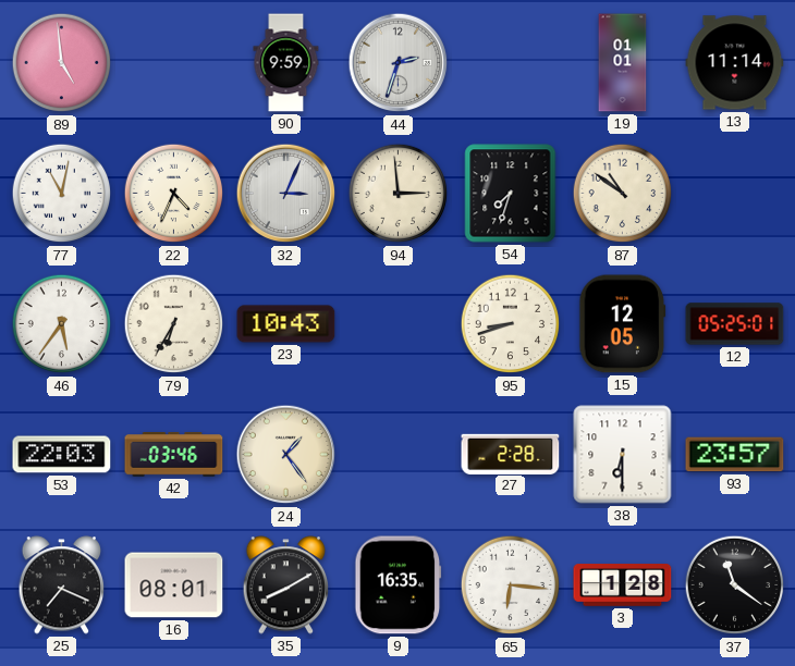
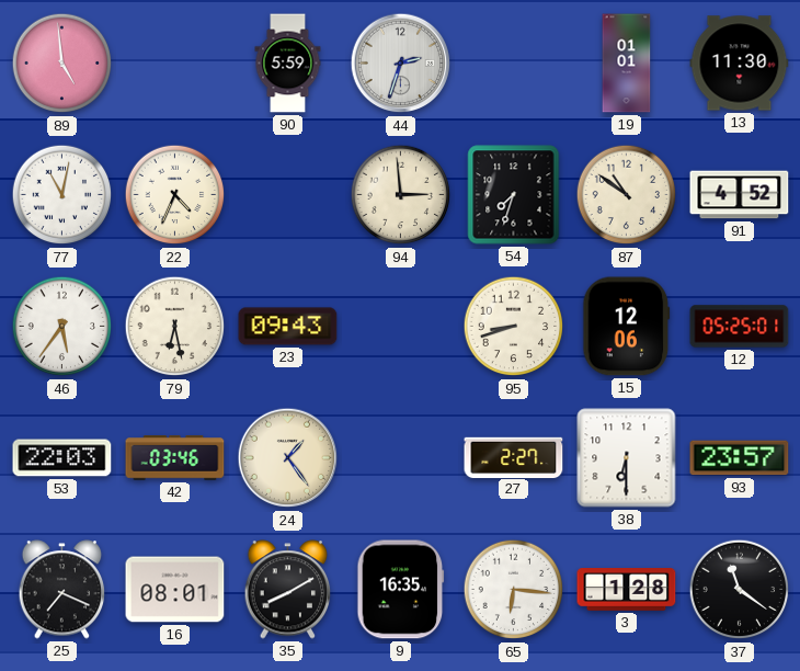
90: 9:59 -> 5:59
13: 11:14 -> 11:30
32: 3:04 -> none
91: none -> 4:52
79: 6:35 -> 6:28
23: 10:43 -> 09:43
15: 12:05 -> 12:06
27: 2:28 -> 2:27
